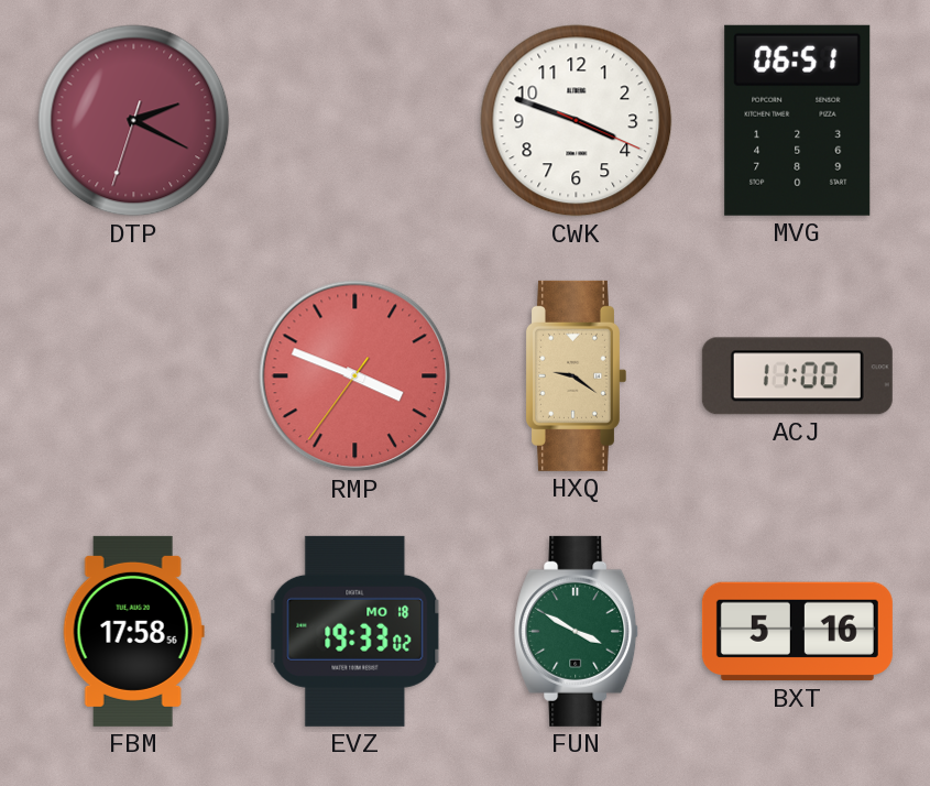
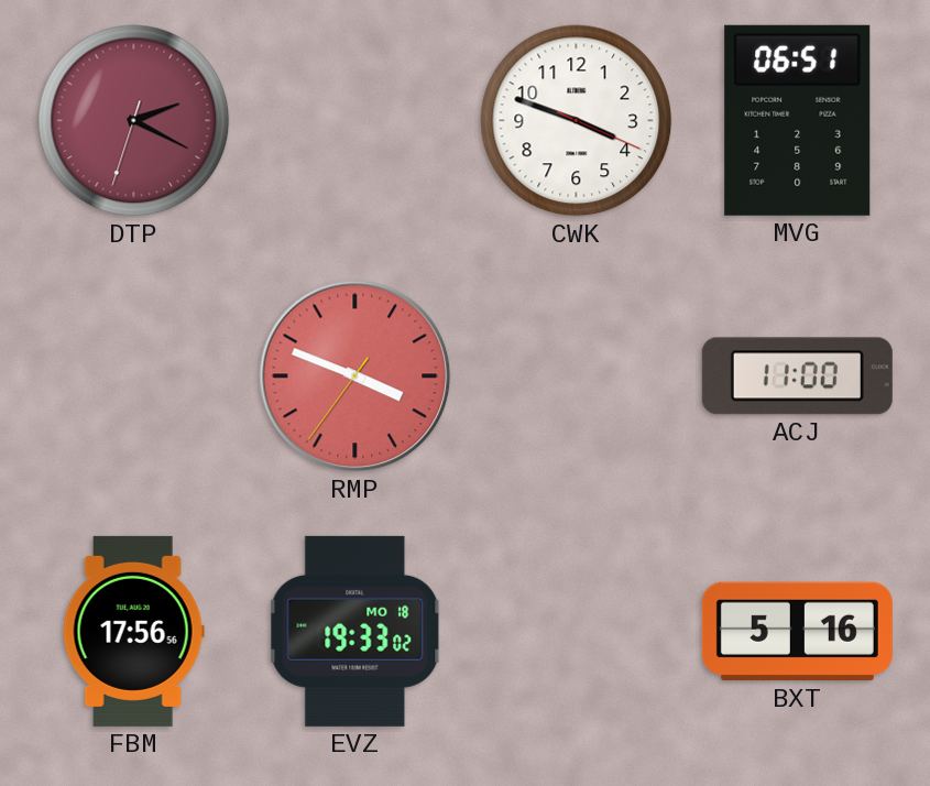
HXQ: 9:21 -> none
FBM: 17:58 -> 17:56
FUN: 3:50 -> none
